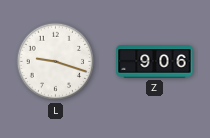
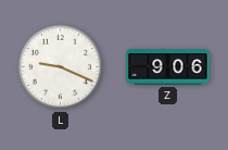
L: 9:18 -> 9:19
